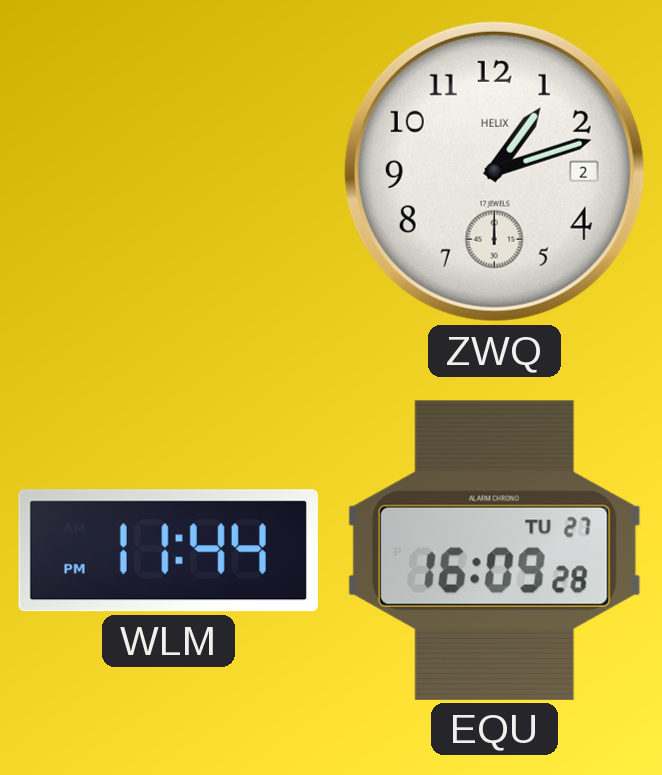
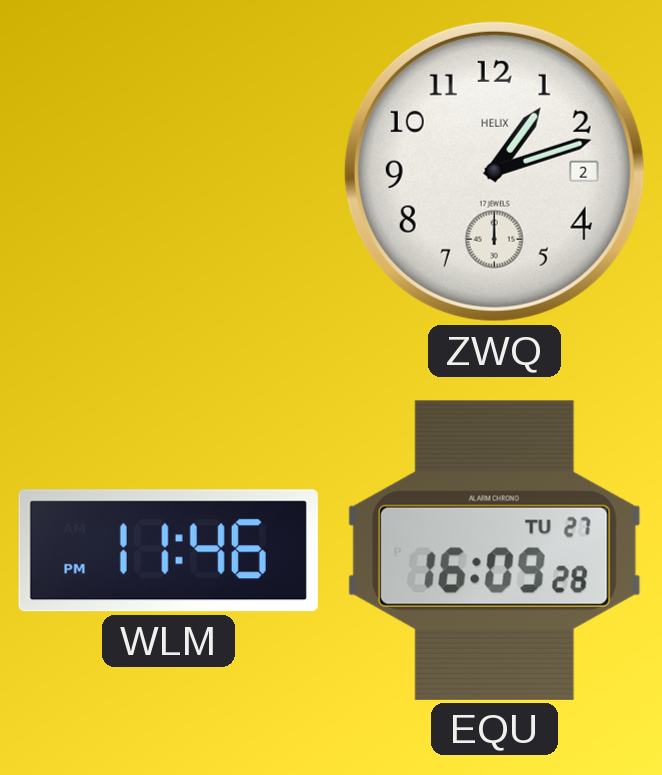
WLM: 11:44 -> 11:46
